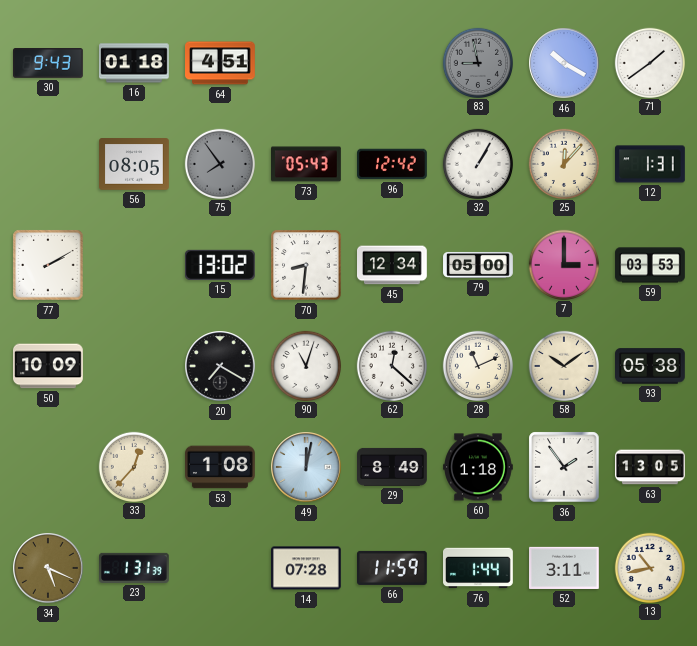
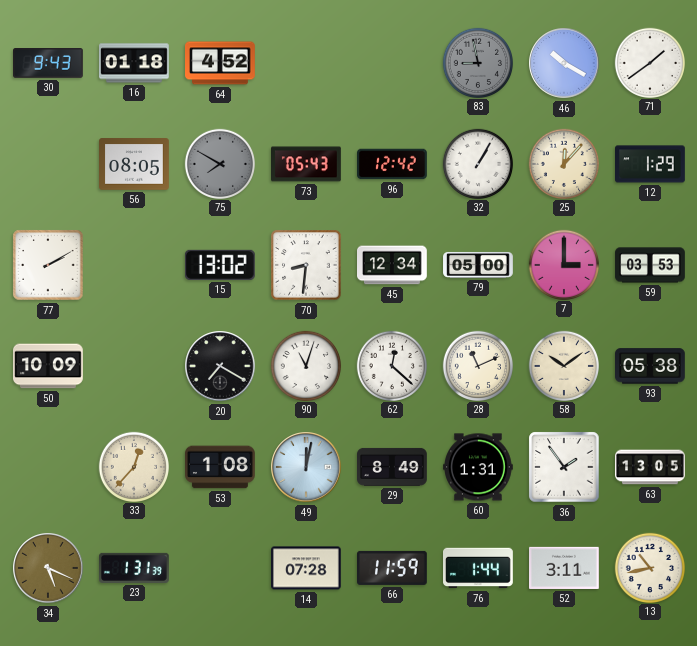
64: 4:51 -> 4:52
75: 7:54 -> 7:50
12: 1:31 -> 1:29
60: 1:18 -> 1:31
